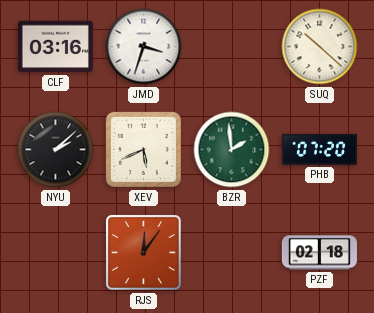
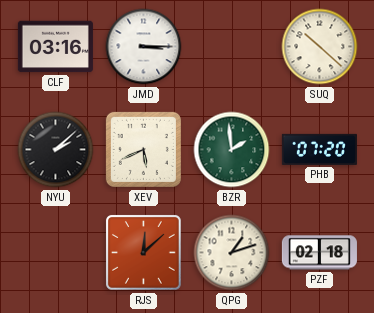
JMD: 3:33 -> 3:15
RJS: 12:06 -> 12:08
QPG: none -> 1:12
